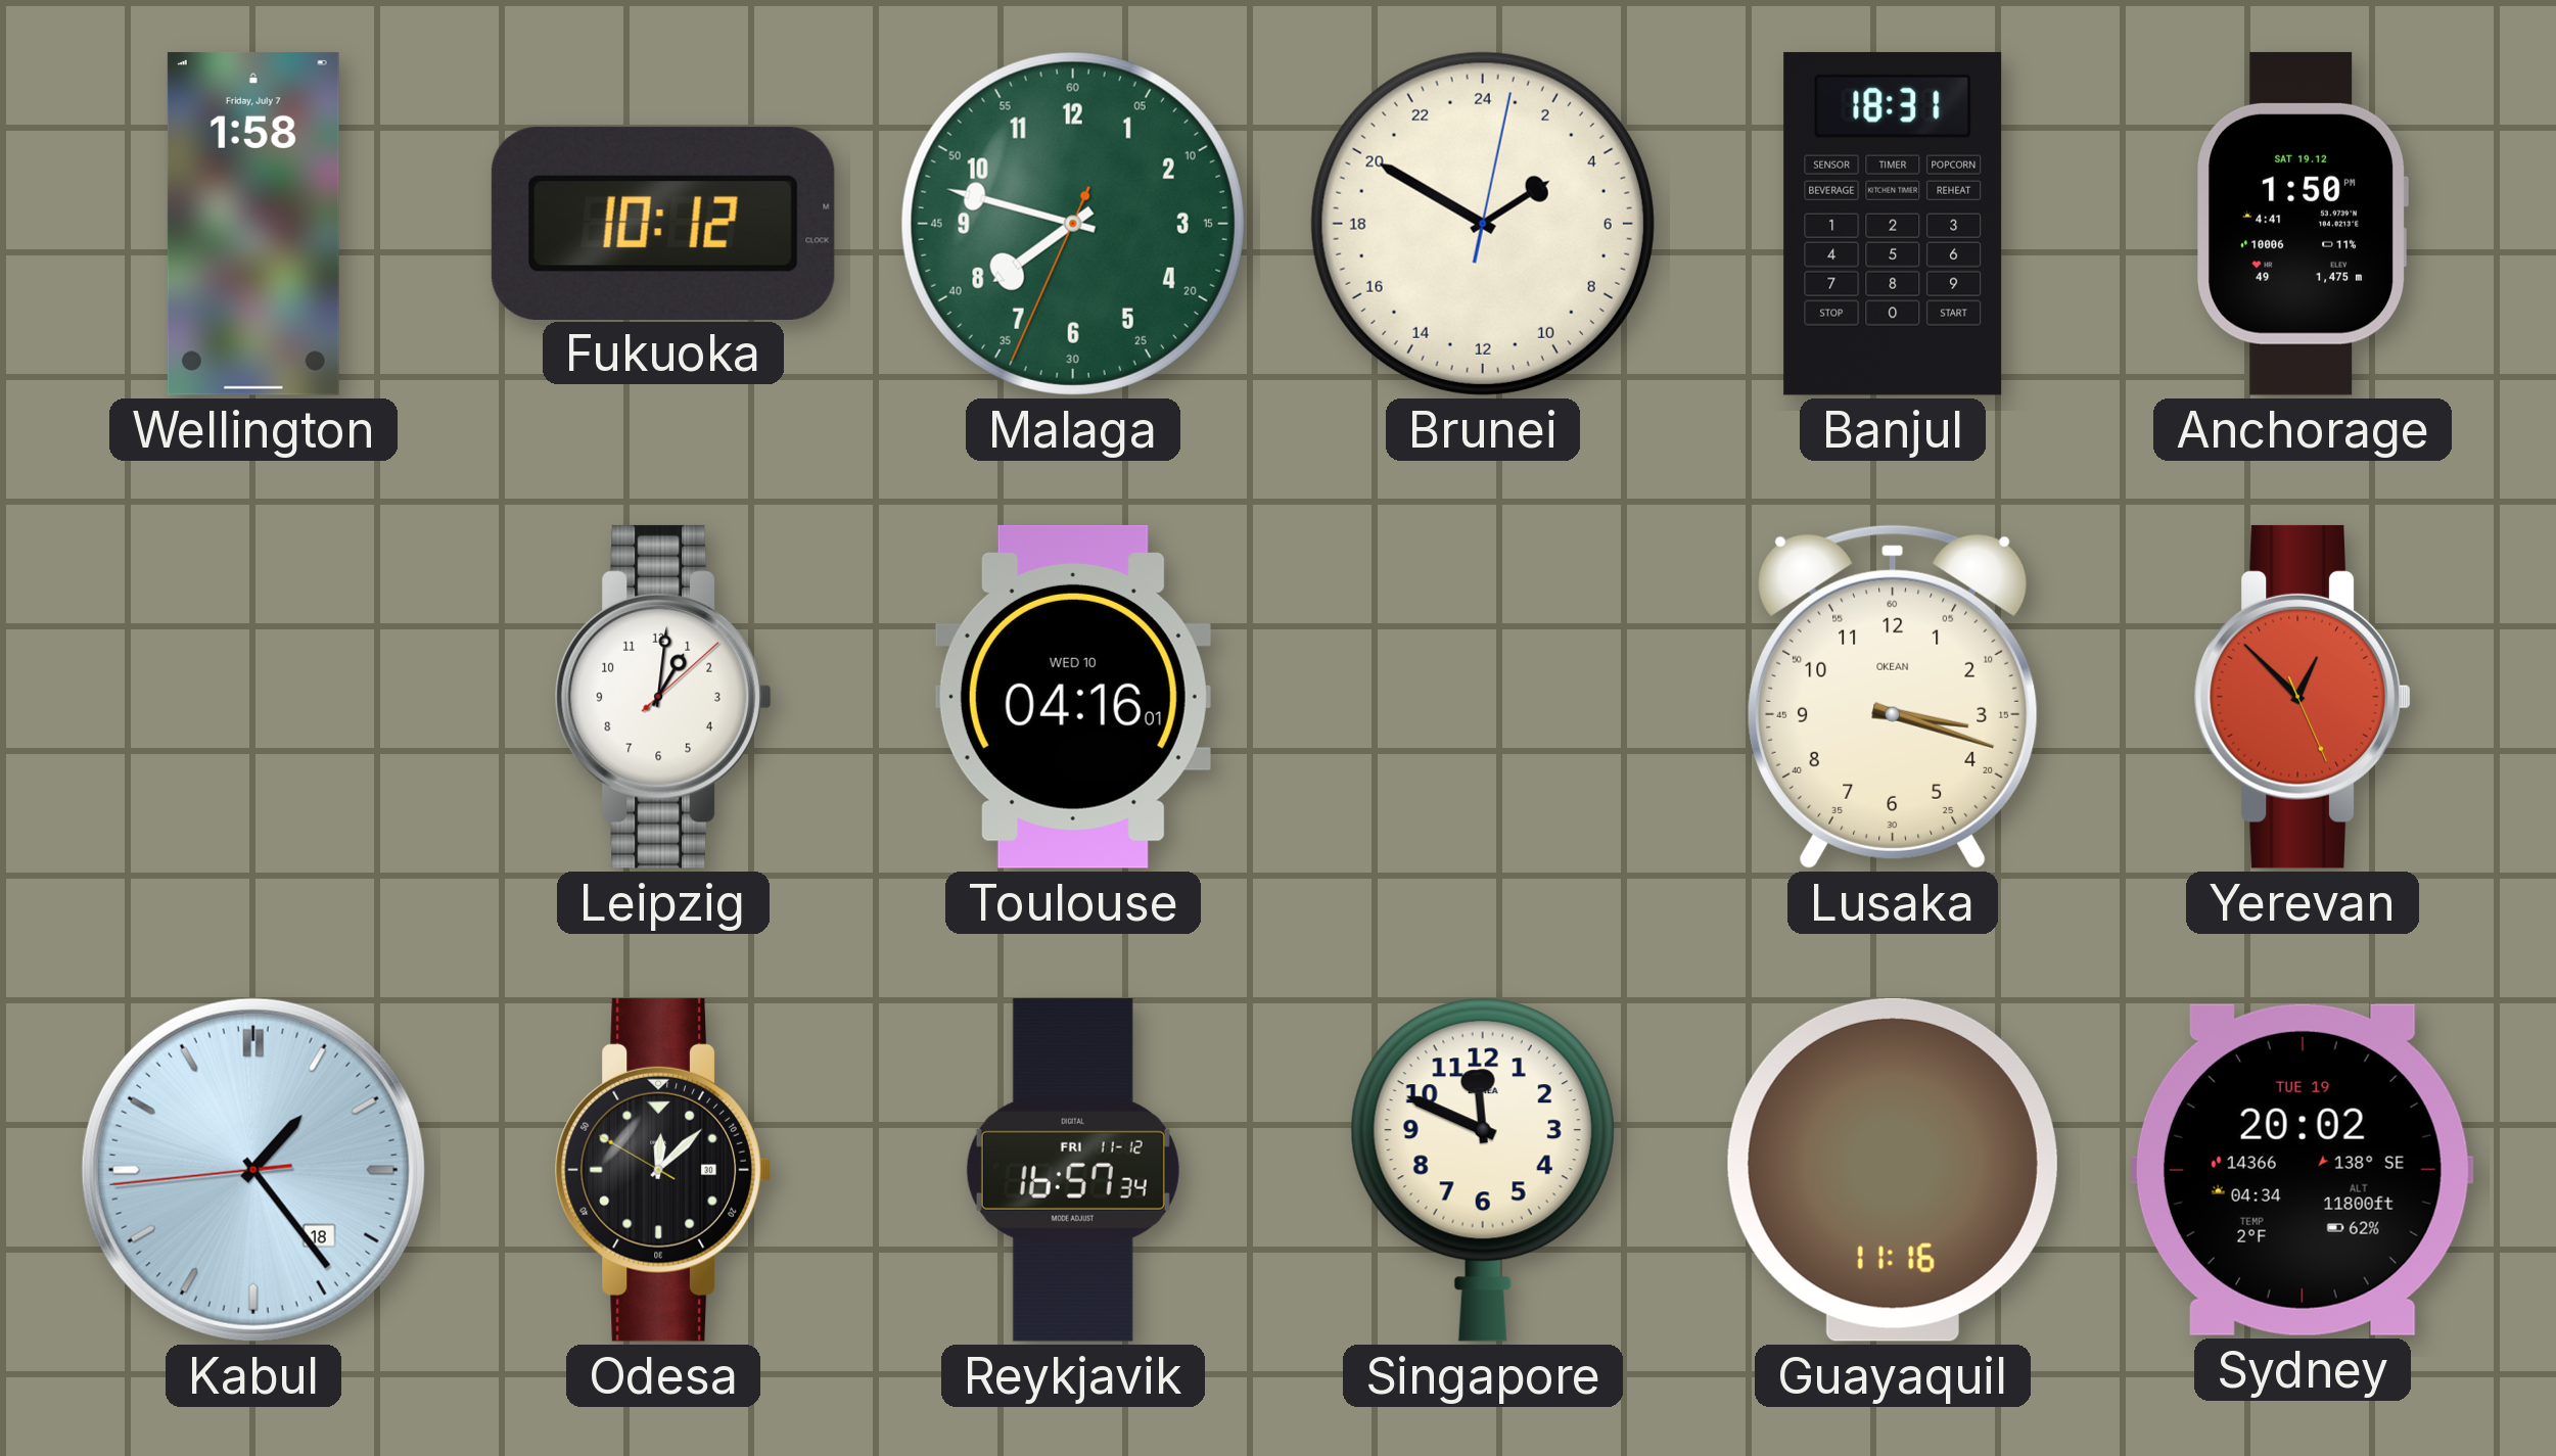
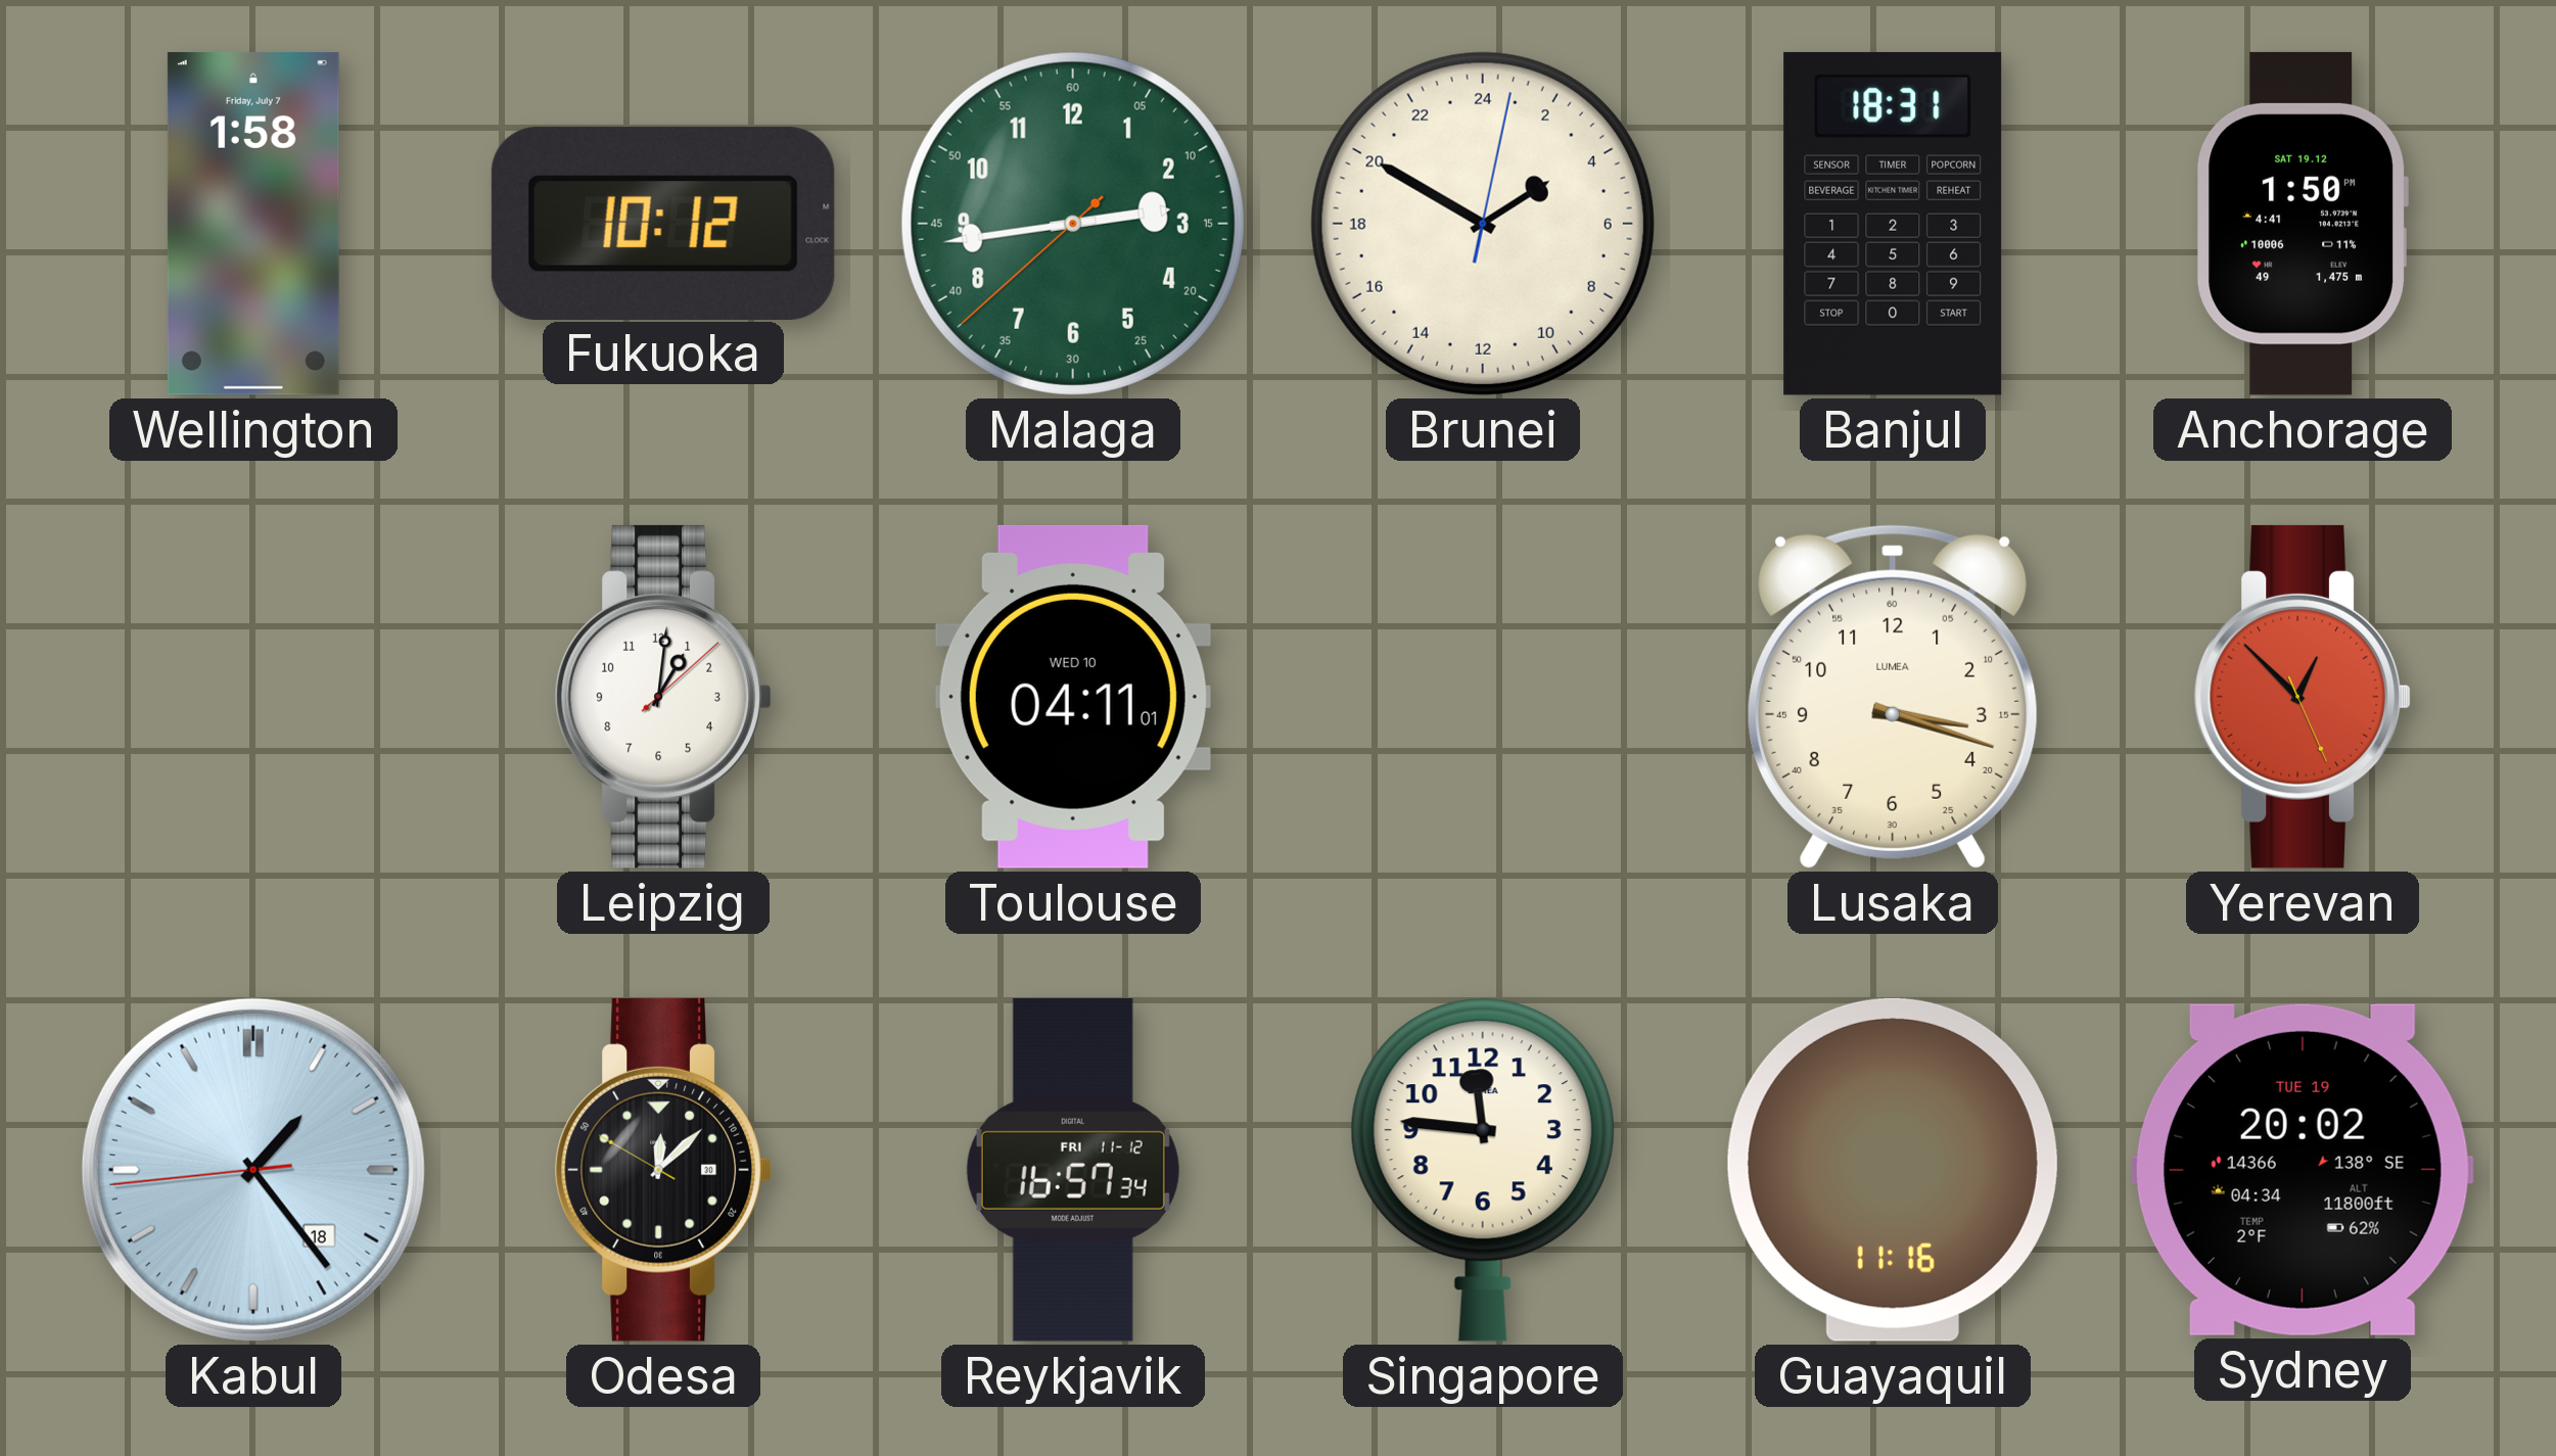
Malaga: 7:47 -> 2:43
Toulouse: 04:16 -> 04:11
Lusaka brand: OKEAN -> LUMEA
Singapore: 11:49 -> 11:46
